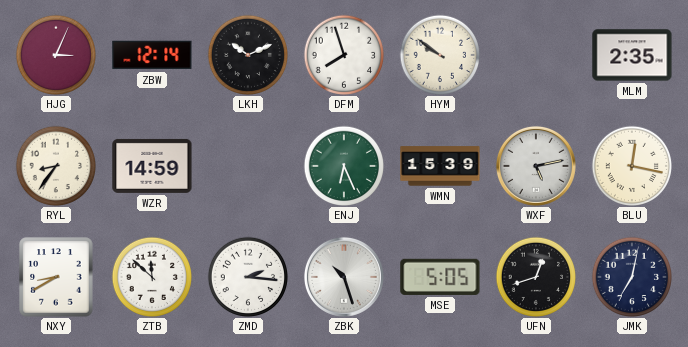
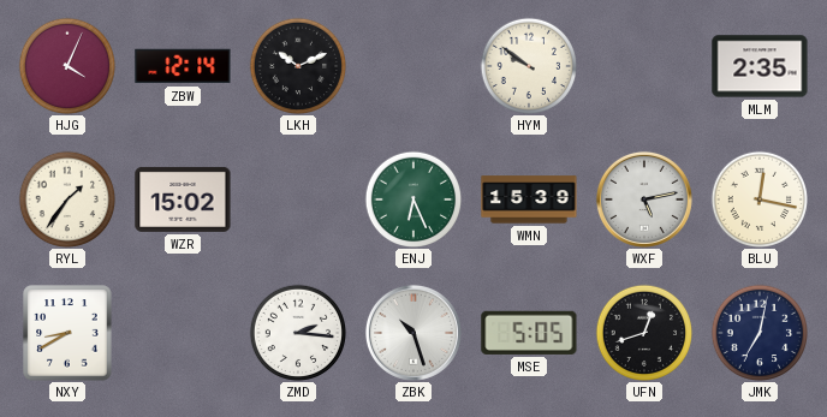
HJG: 3:04 -> 4:04
DFM: 7:57 -> none
RYL: 8:36 -> 1:36
WZR: 14:59 -> 15:02
ZTB: 11:52 -> none
